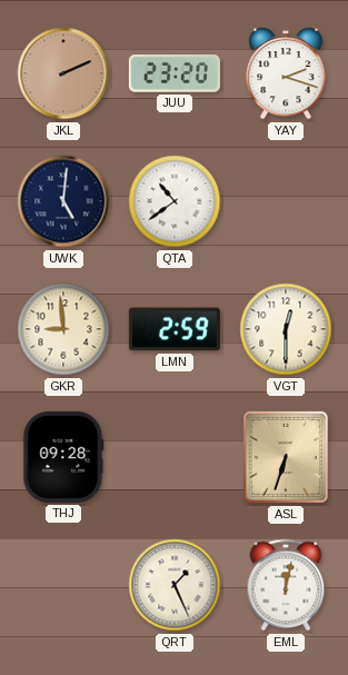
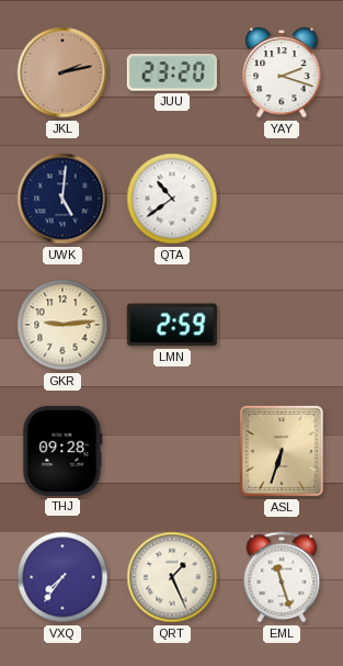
JKL: 2:11 -> 2:13
GKR: 8:59 -> 9:14
VGT: 12:30 -> none
VXQ: none -> 7:36
EML: 12:02 -> 11:27
